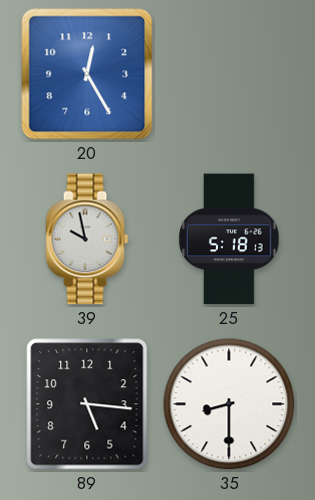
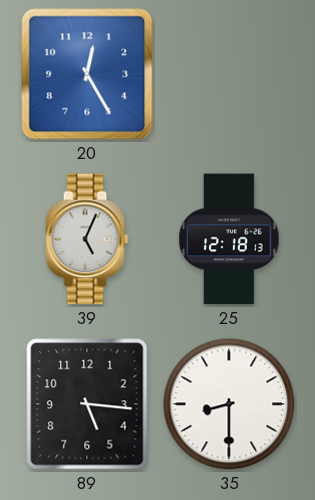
39: 9:58 -> 5:04
25: 5:18 -> 12:18
